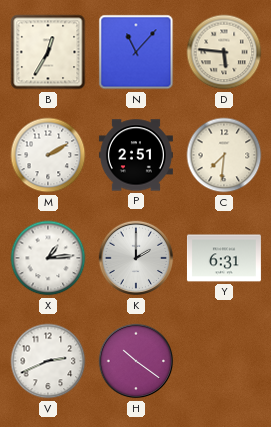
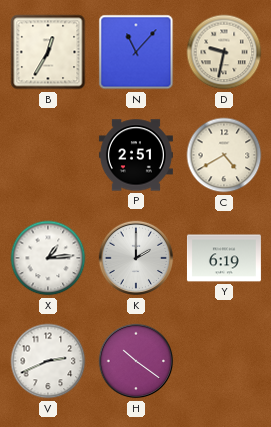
D: 5:46 -> 9:32
M: 2:10 -> none
C: 7:31 -> 4:40
Y: 6:31 -> 6:19
